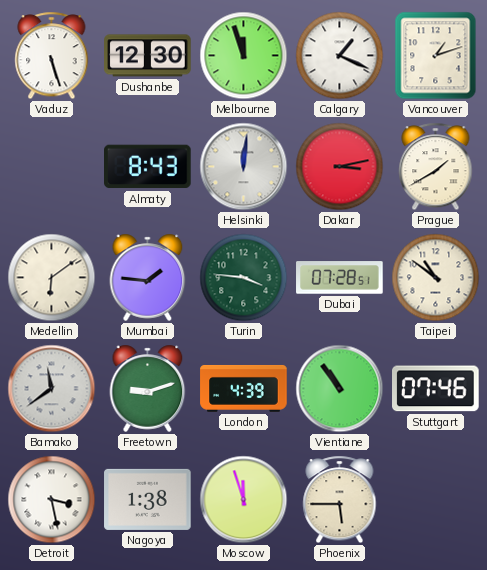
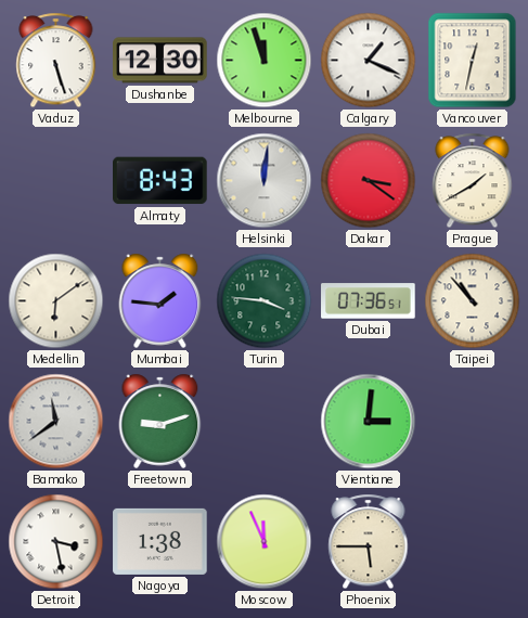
Vancouver: 1:12 -> 12:32
Dakar: 3:13 -> 3:21
Dubai: 07:28 -> 07:36
Taipei: 10:51 -> 10:53
London: 4:39 -> none
Vientiane: 10:54 -> 3:01
Stuttgart: 07:46 -> none
Moscow: 11:57 -> 11:56
